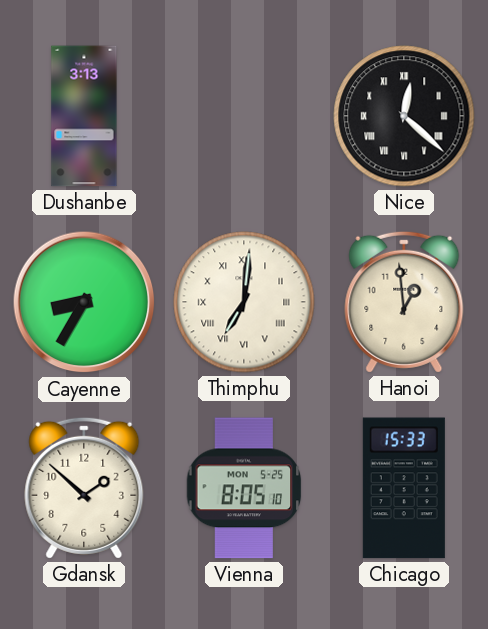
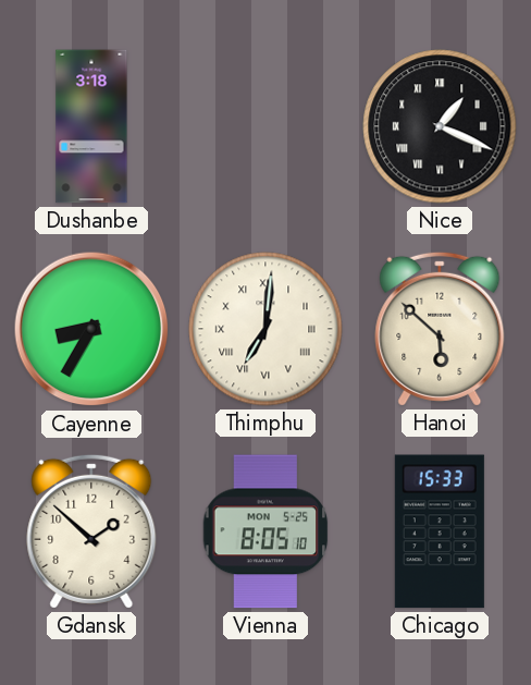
Dushanbe: 3:13 -> 3:18
Nice: 12:22 -> 1:19
Hanoi: 12:59 -> 5:52
